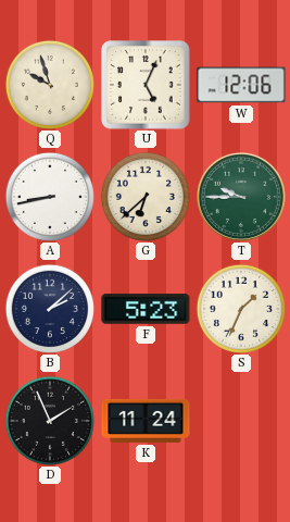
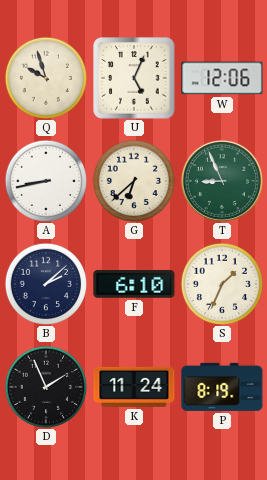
T: 9:45 -> 8:56
F: 5:23 -> 6:10
P: none -> 8:19
